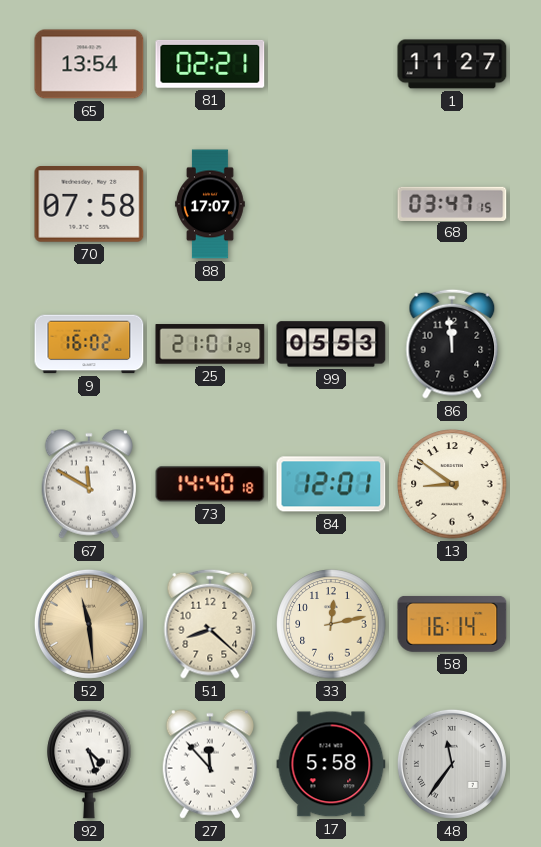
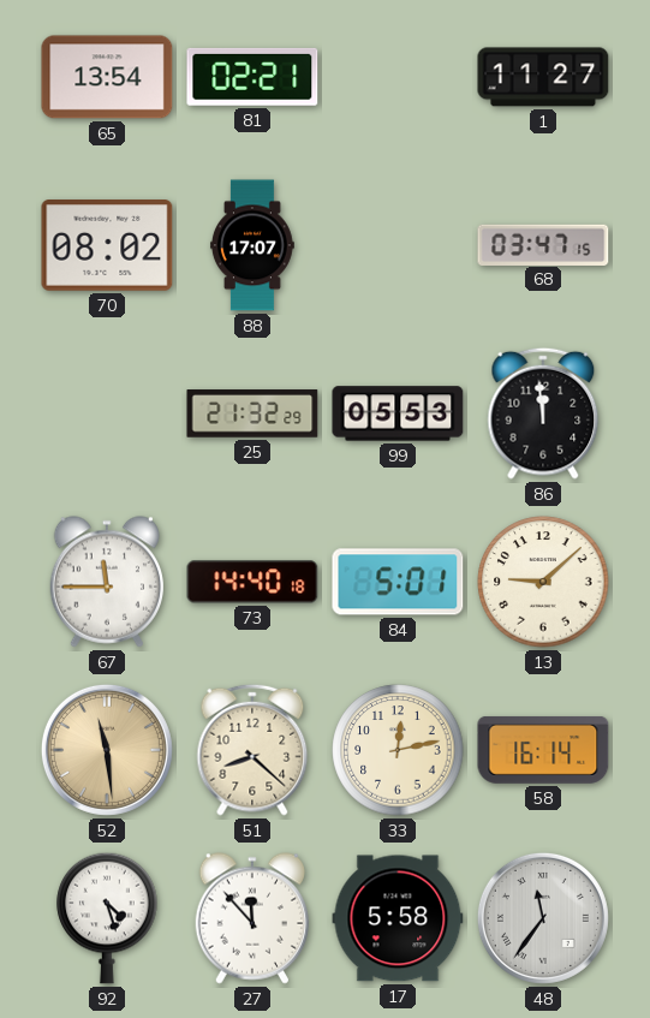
70: 07:58 -> 08:02
9: 16:02 -> none
25: 21:01 -> 21:32
67: 11:50 -> 11:45
84: 12:01 -> 5:01
13: 8:51 -> 9:08
